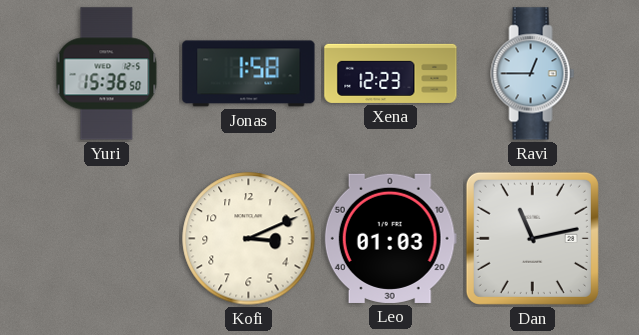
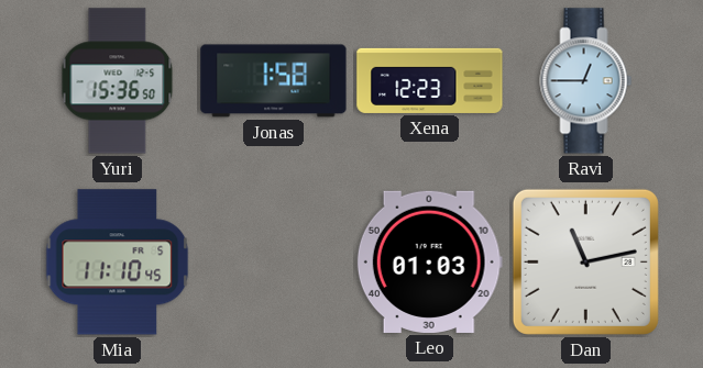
Mia: none -> 11:10
Kofi: 3:11 -> none
